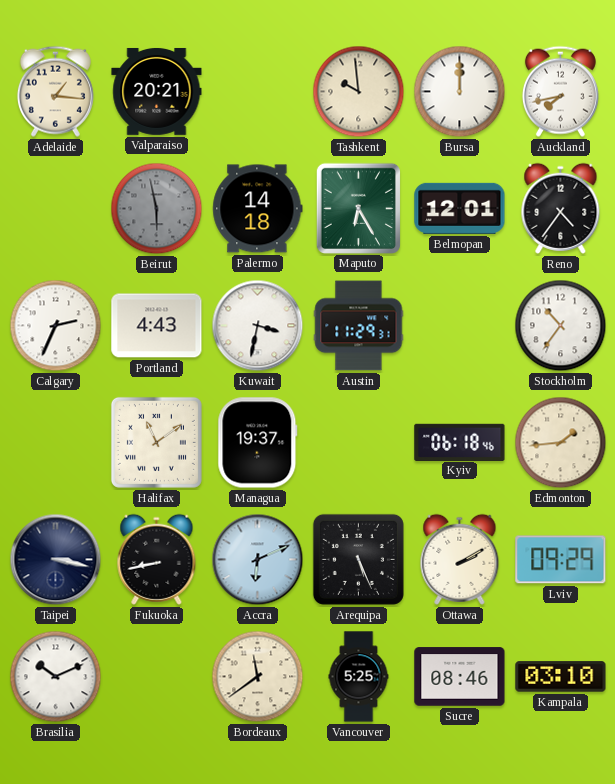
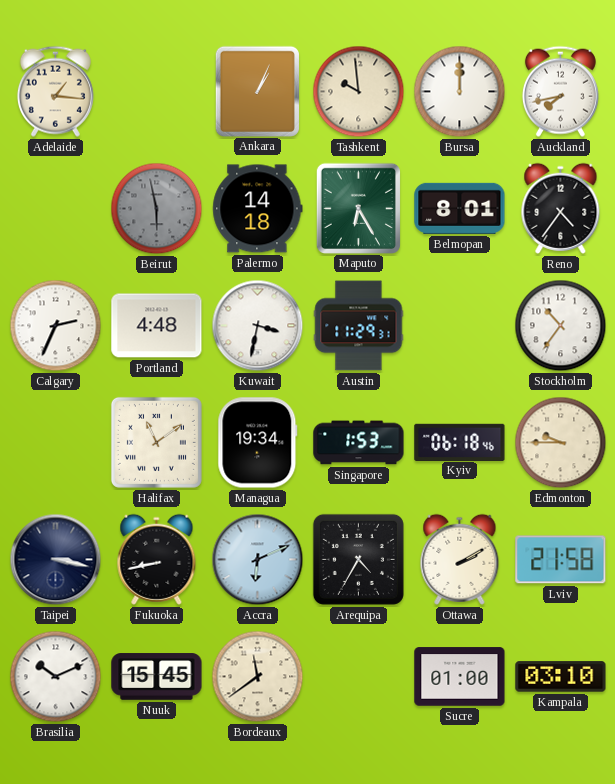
Valparaiso: 20:21 -> none
Ankara: none -> 1:04
Belmopan: 12:01 -> 8:01
Portland: 4:43 -> 4:48
Managua: 19:37 -> 19:34
Singapore: none -> 1:53
Edmonton: 1:44 -> 9:45
Arequipa: 5:26 -> 4:35
Lviv: 09:29 -> 21:58
Nuuk: none -> 15:45
Vancouver: 5:25 -> none
Sucre: 08:46 -> 01:00
